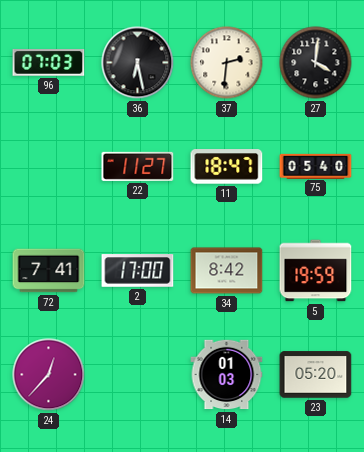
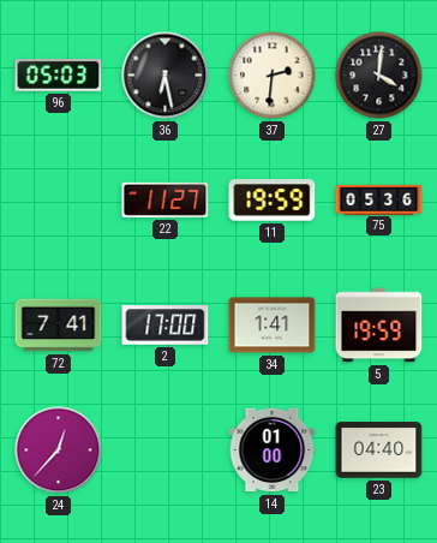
96: 07:03 -> 05:03
11: 18:47 -> 19:59
75: 05:40 -> 05:36
34: 8:42 -> 1:41
14: 01:03 -> 01:00
23: 05:20 -> 04:40
